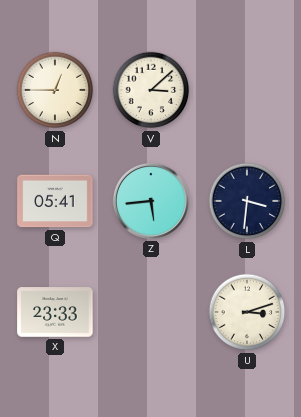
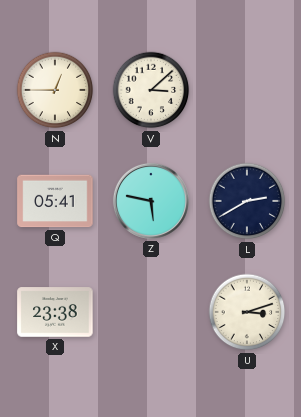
Z: 5:44 -> 5:47
L: 3:31 -> 2:40
X: 23:33 -> 23:38
